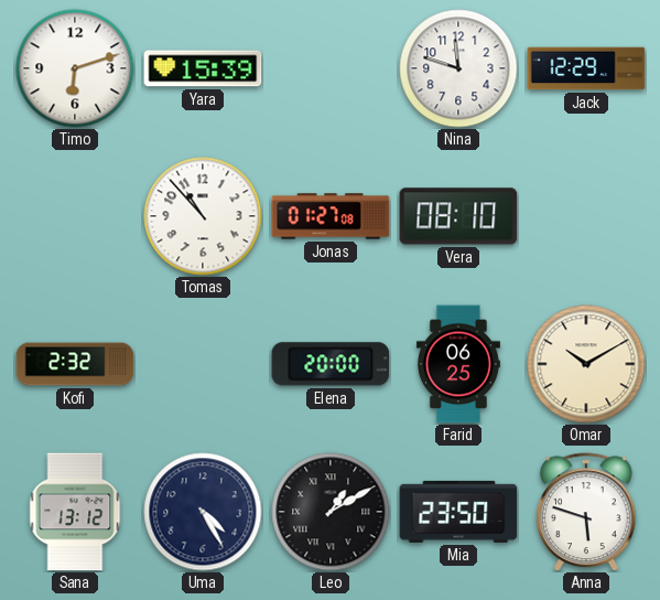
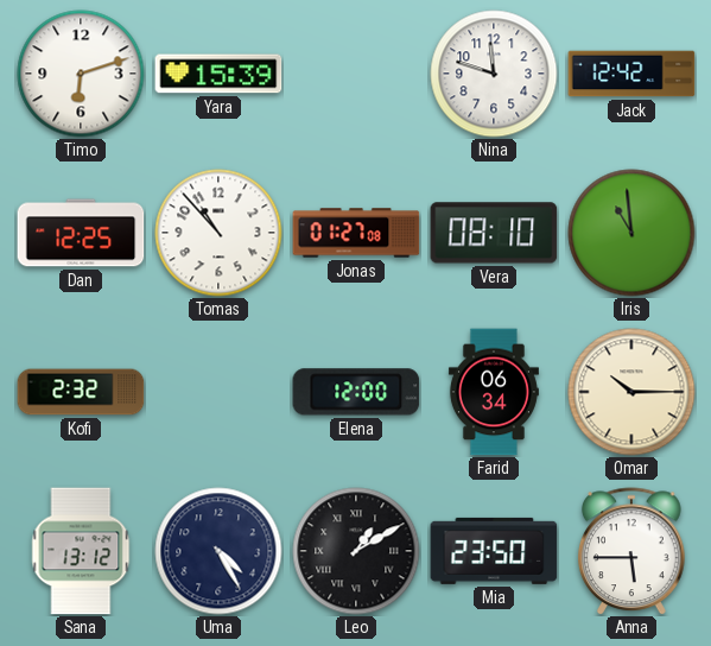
Jack: 12:29 -> 12:42
Dan: none -> 12:25
Iris: none -> 10:59
Elena: 20:00 -> 12:00
Farid: 06:25 -> 06:34
Omar: 10:10 -> 10:15
Anna: 5:48 -> 5:45
